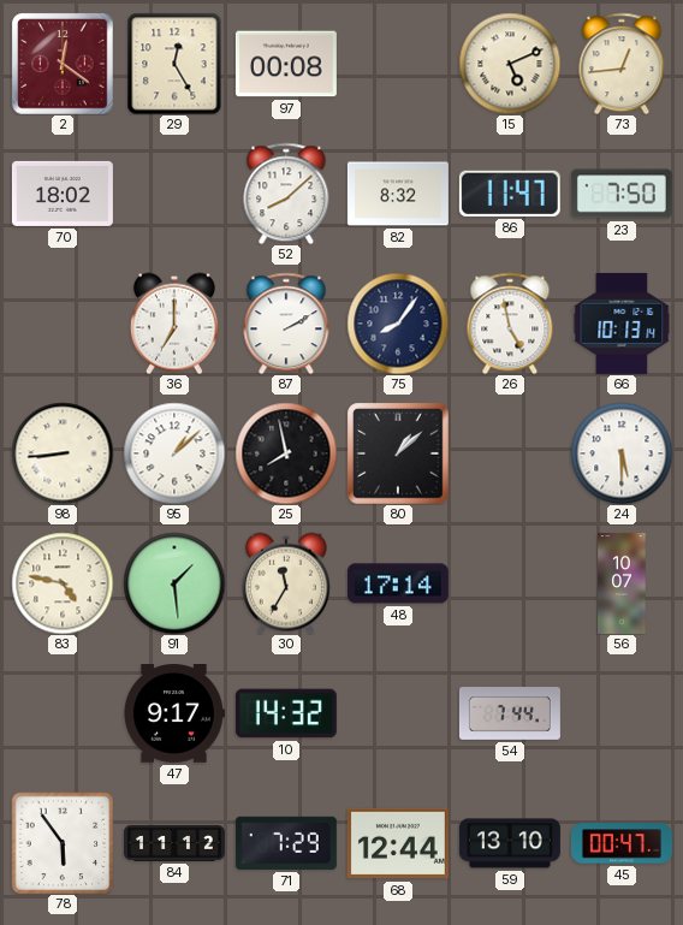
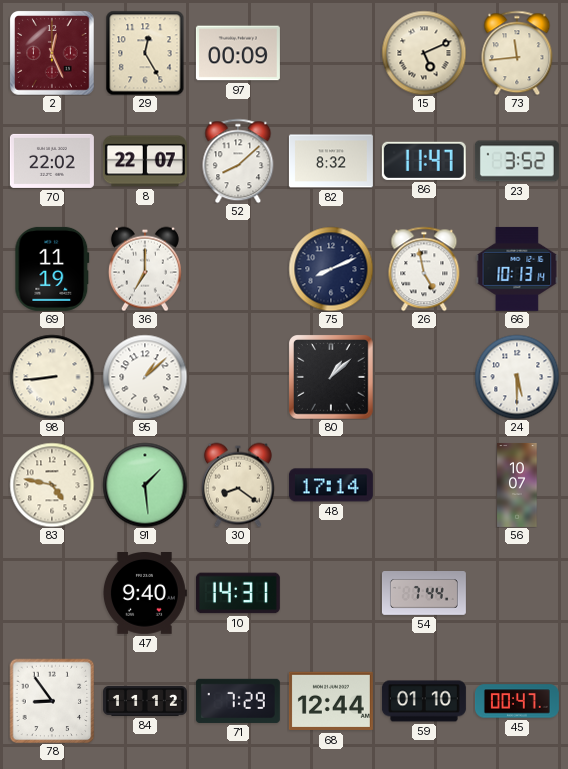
2: 12:21 -> 12:26
97: 00:08 -> 00:09
73: 12:44 -> 11:44
70: 18:02 -> 22:02
8: none -> 22:07
23: 7:50 -> 3:52
69: none -> 11:19
87: 2:10 -> none
75: 8:06 -> 8:11
25: 7:58 -> none
30: 11:35 -> 8:21
47: 9:17 -> 9:40
10: 14:32 -> 14:31
78: 5:54 -> 8:54
59: 13:10 -> 01:10
